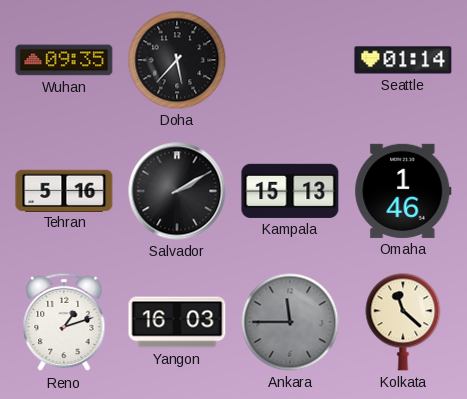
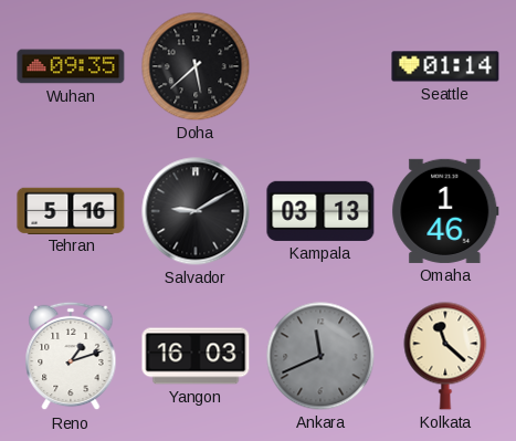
Doha: 5:37 -> 5:38
Salvador: 2:10 -> 9:10
Kampala: 15:13 -> 03:13
Ankara: 11:45 -> 11:41
